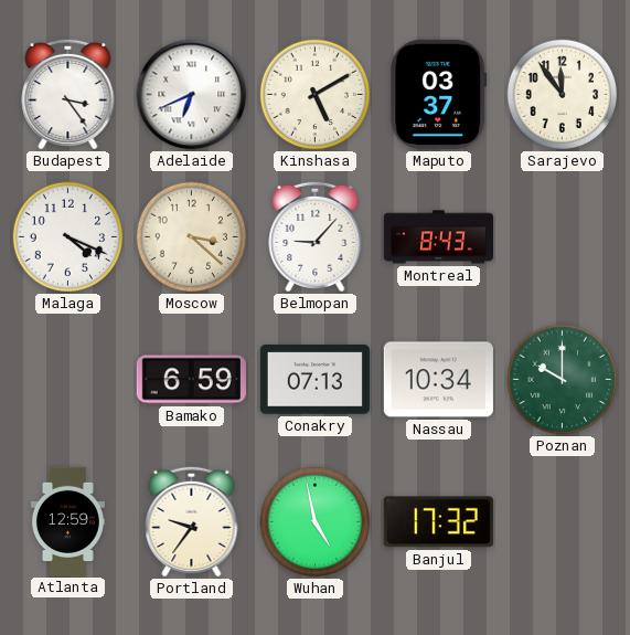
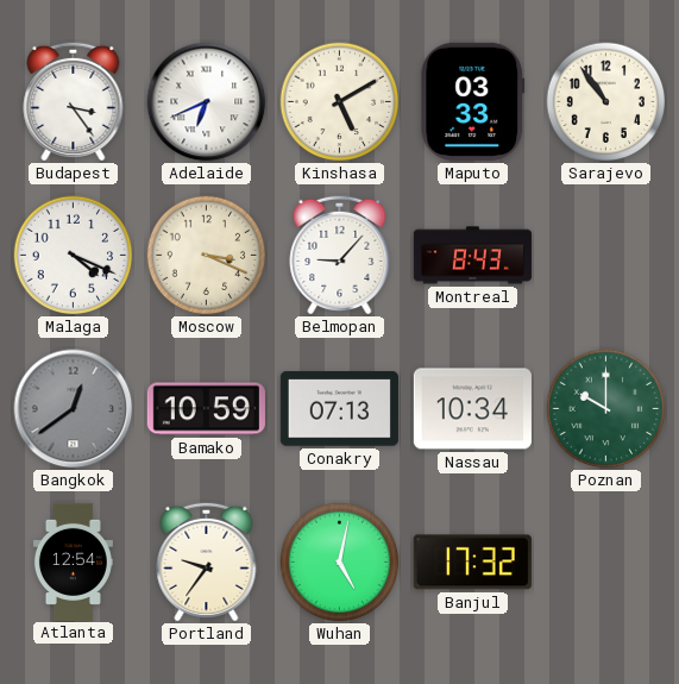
Maputo: 03:37 -> 03:33
Sarajevo: 11:54 -> 10:54
Moscow: 3:22 -> 3:19
Bangkok: none -> 12:39
Bamako: 6:59 -> 10:59
Atlanta: 12:59 -> 12:54
Wuhan: 4:58 -> 5:02
